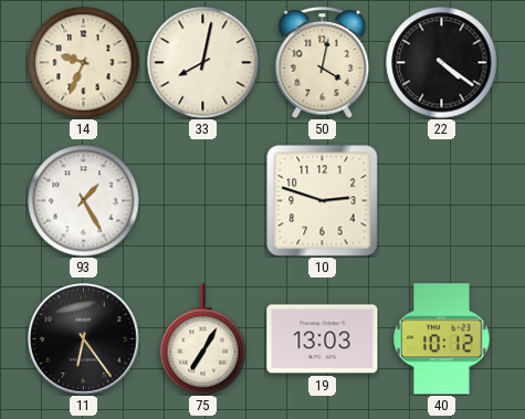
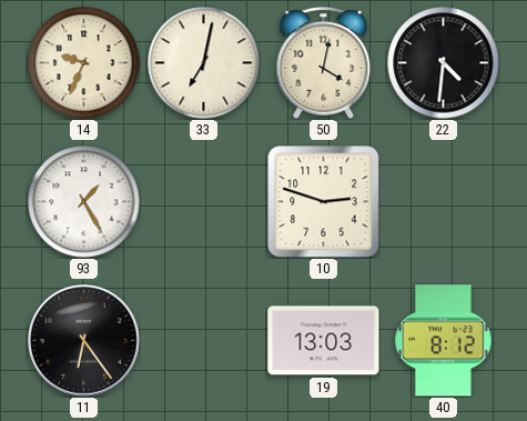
33: 8:02 -> 7:02
22: 4:21 -> 4:31
75: 7:05 -> none
40: 10:12 -> 8:12
